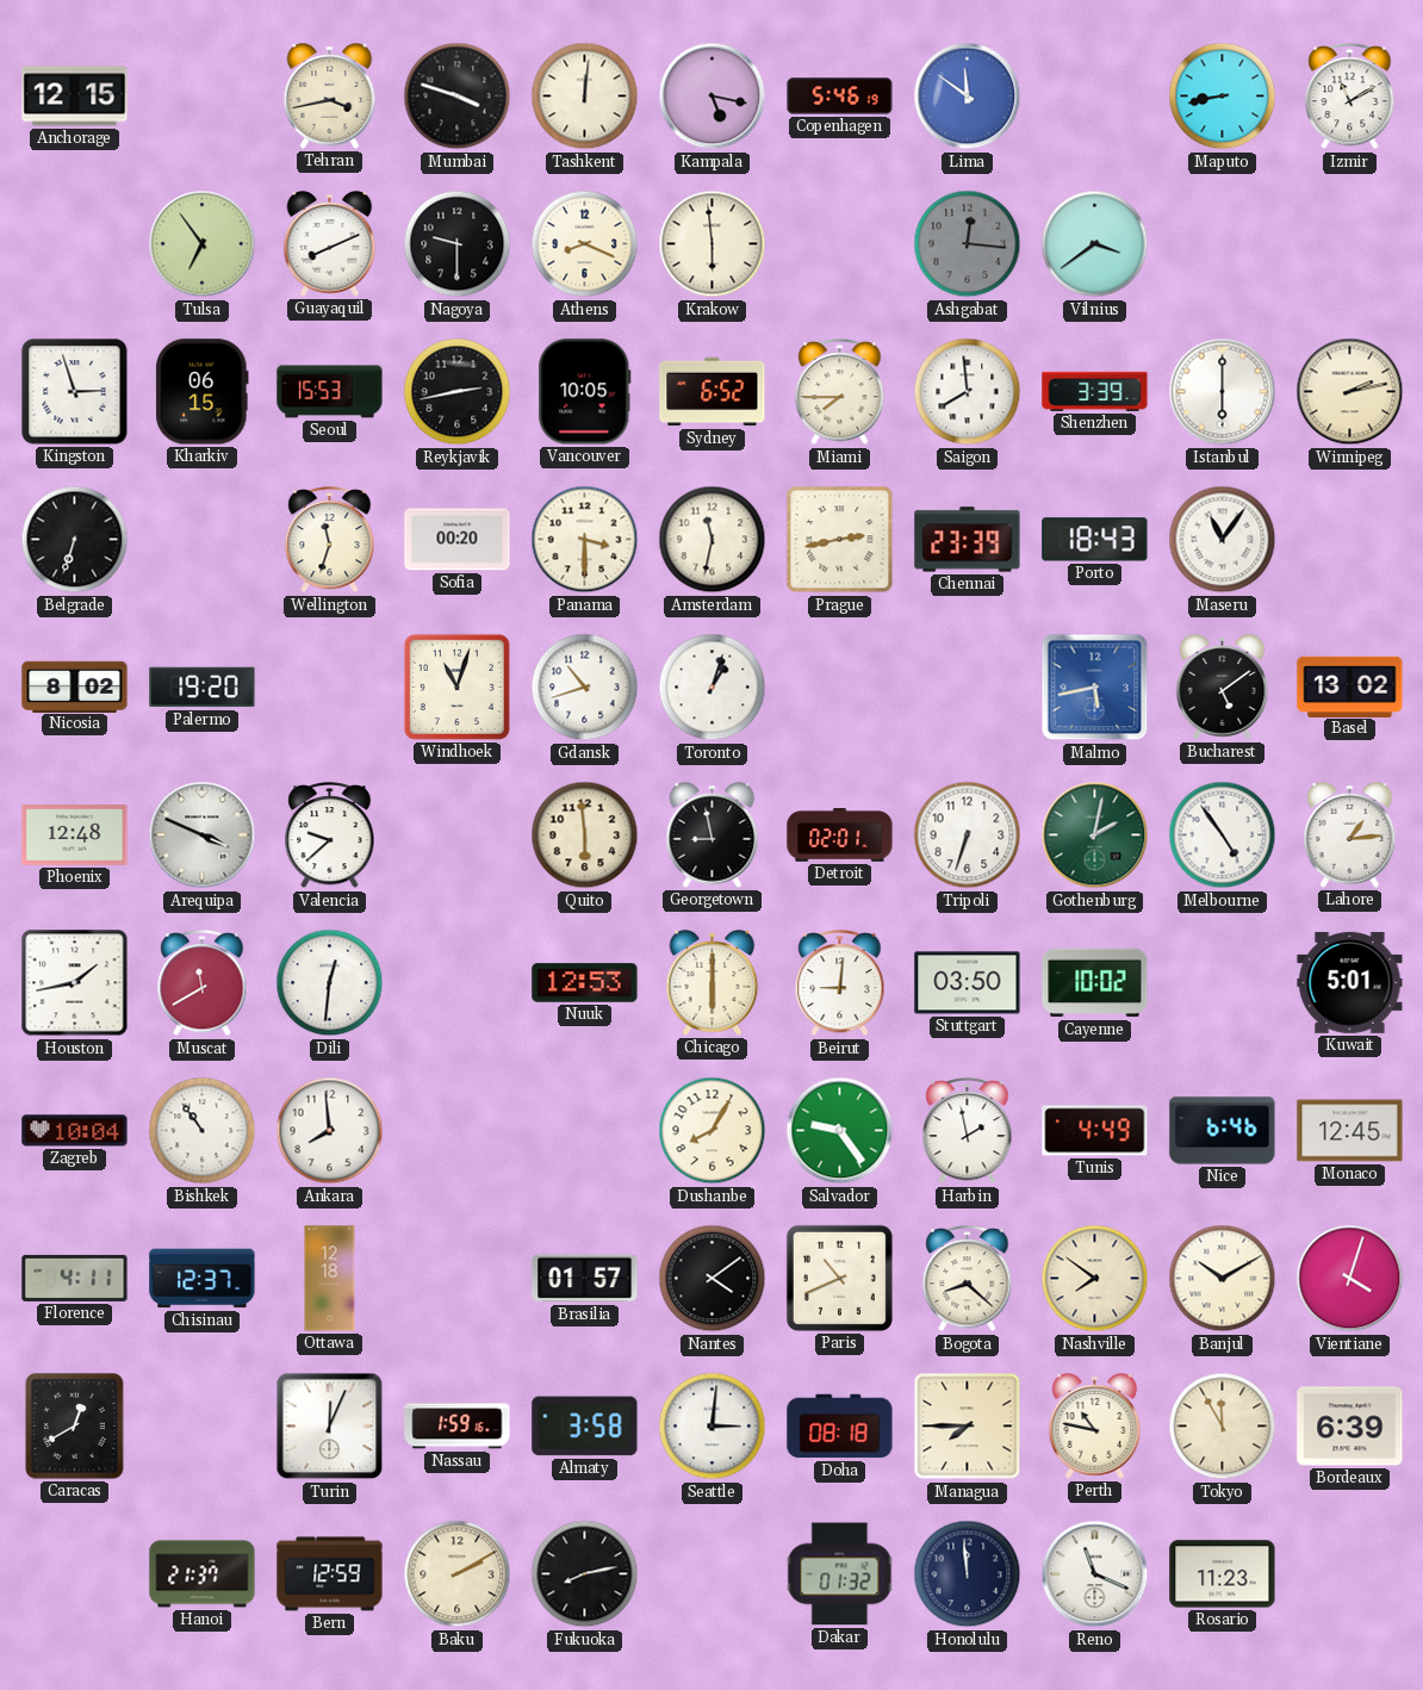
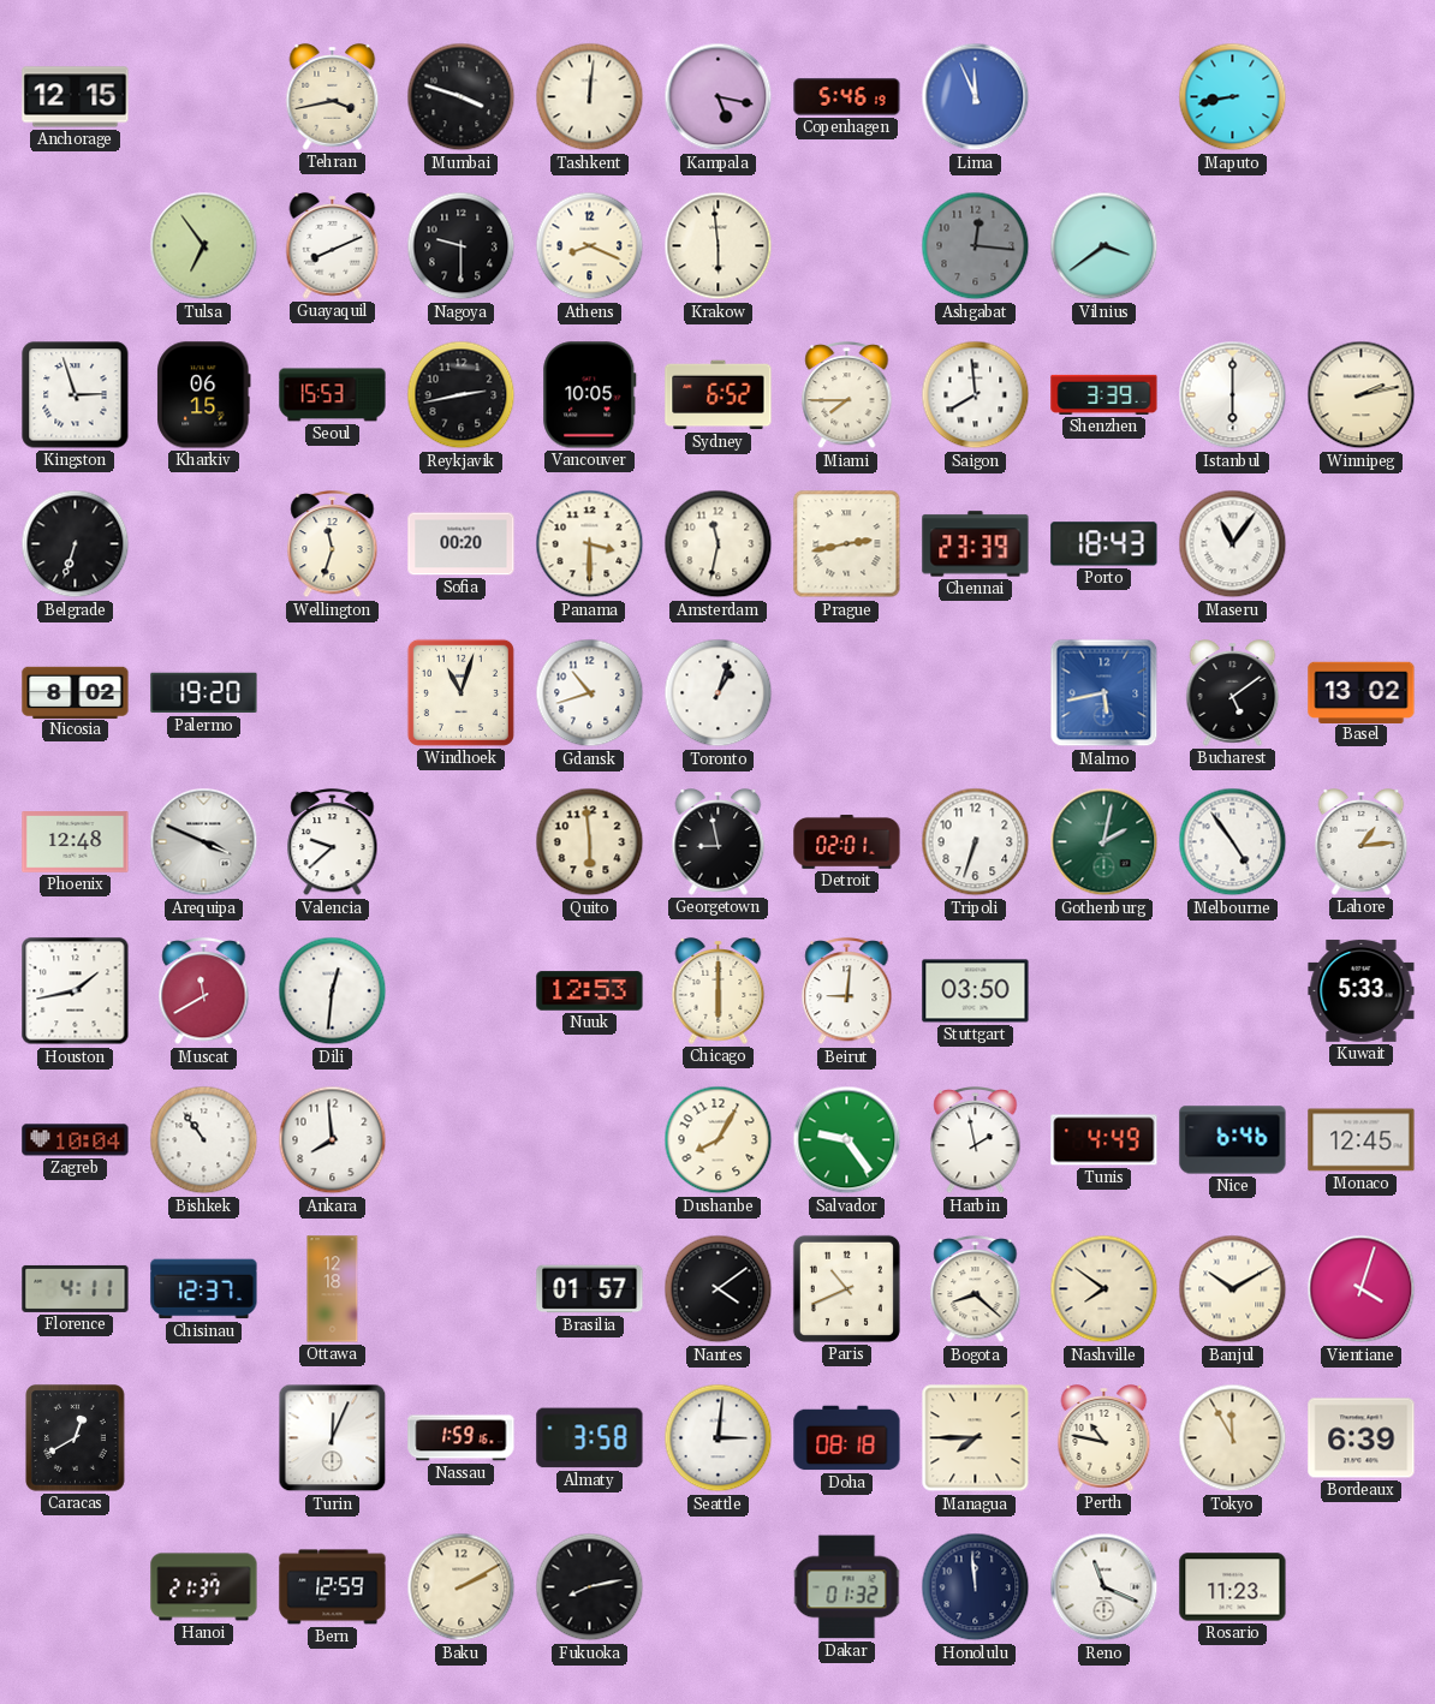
Lima: 11:51 -> 11:56
Izmir: 11:10 -> none
Cayenne: 10:02 -> none
Kuwait: 5:01 -> 5:33
